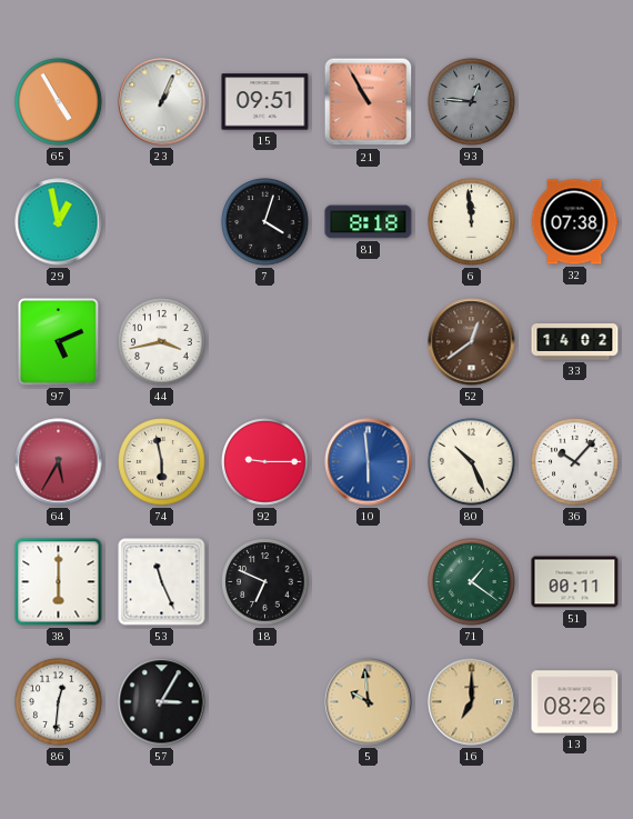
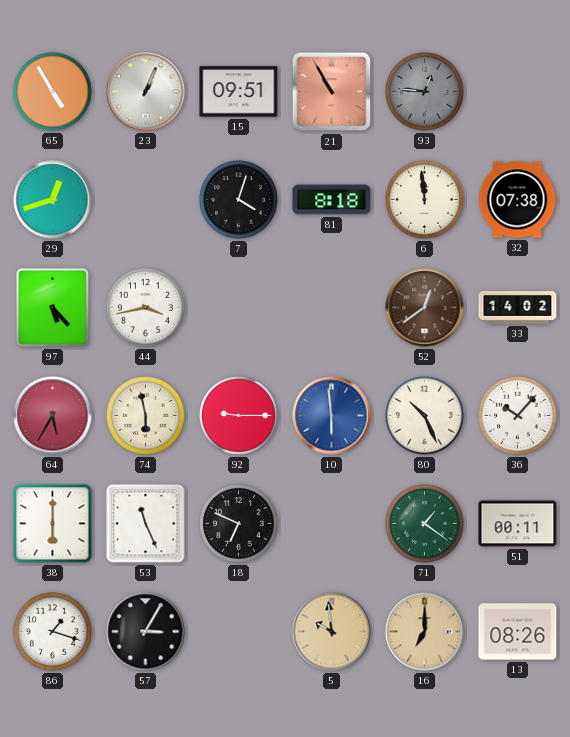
29: 12:58 -> 12:42
97: 5:11 -> 5:23
86: 12:31 -> 1:18
